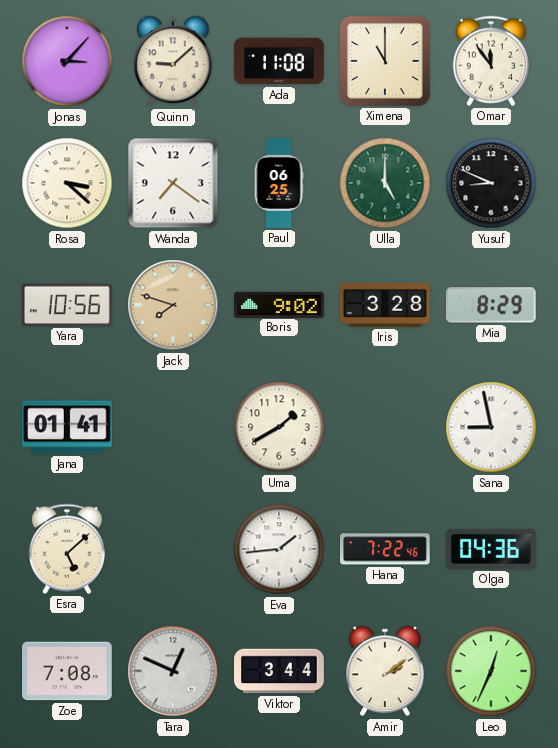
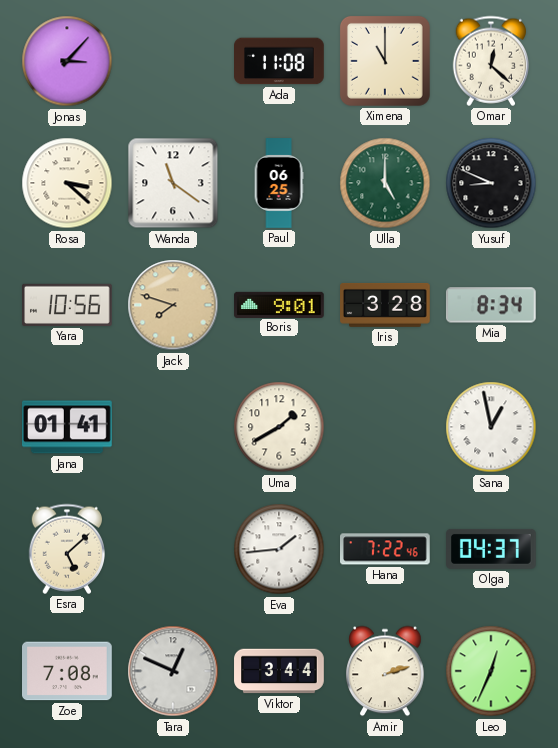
Quinn: 9:08 -> none
Omar: 11:54 -> 12:22
Wanda: 7:21 -> 11:21
Boris: 9:02 -> 9:01
Mia: 8:29 -> 8:34
Sana: 8:58 -> 12:58
Olga: 04:36 -> 04:37
Amir: 2:09 -> 2:12
